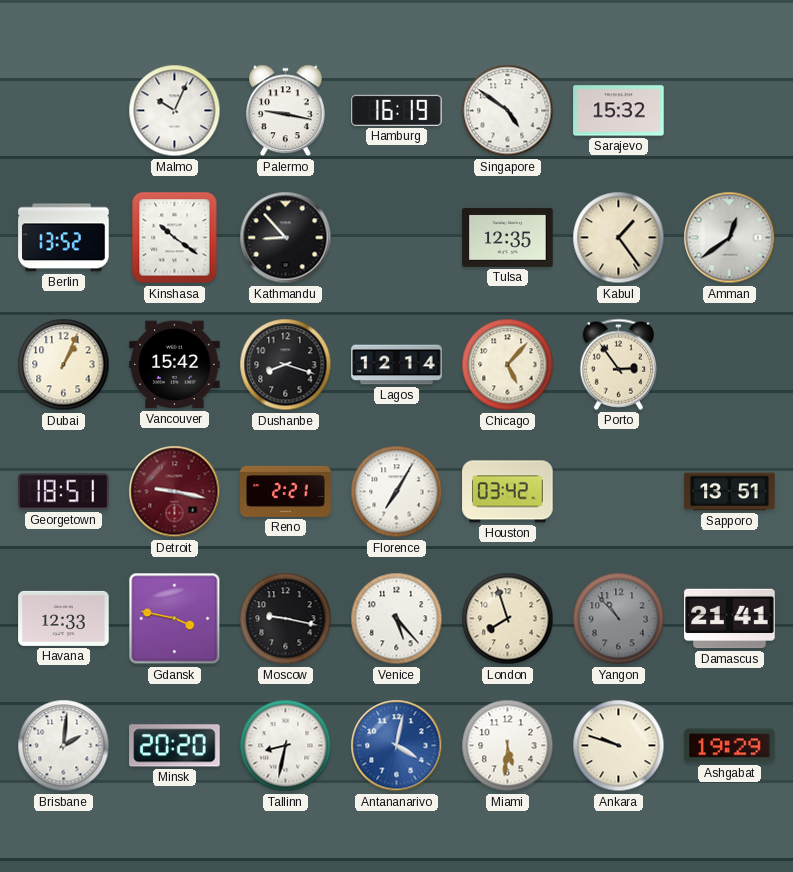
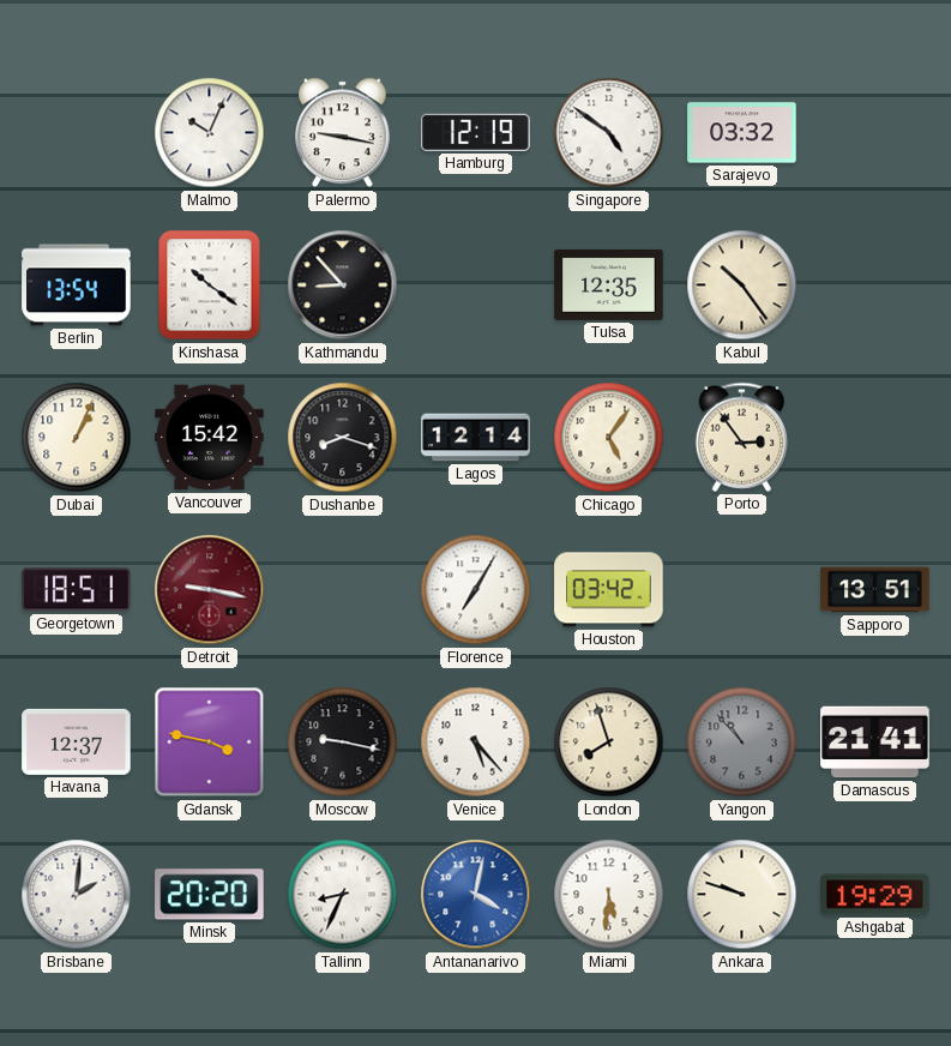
Hamburg: 16:19 -> 12:19
Sarajevo: 15:32 -> 03:32
Berlin: 13:52 -> 13:54
Kabul: 1:24 -> 10:24
Amman: 12:39 -> none
Chicago: 5:07 -> 5:06
Reno: 2:21 -> none
Havana: 12:33 -> 12:37
Tallinn: 8:32 -> 8:34
